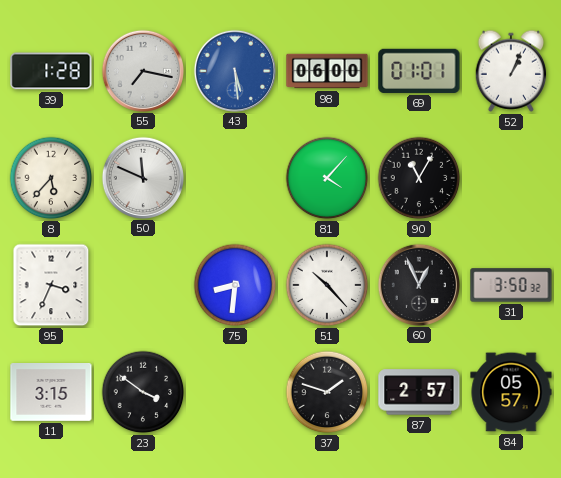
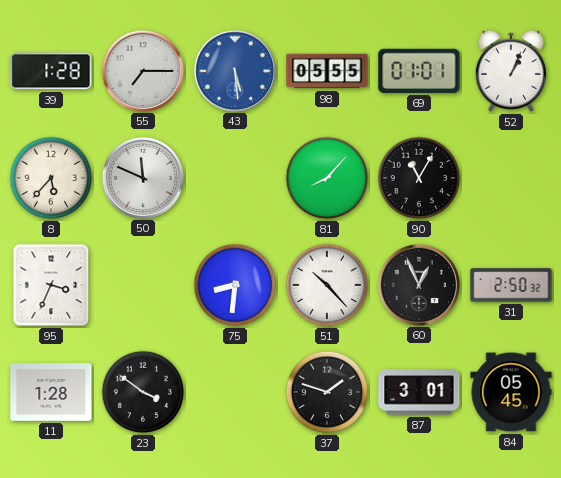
55: 7:17 -> 7:15
98: 06:00 -> 05:55
81: 4:07 -> 8:07
31: 3:50 -> 2:50
11: 3:15 -> 1:28
87: 2:57 -> 3:01
84: 05:57 -> 05:45
